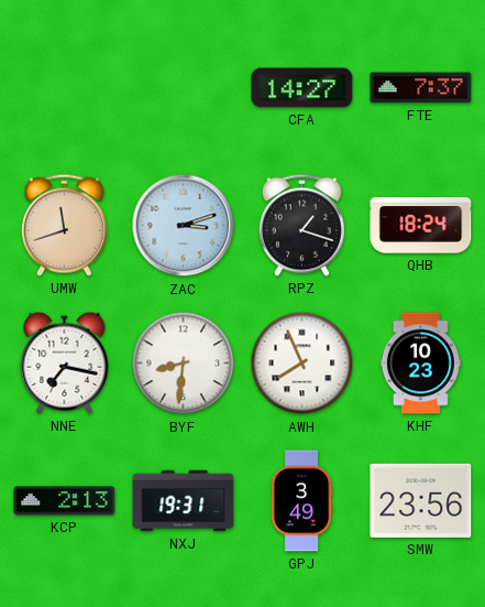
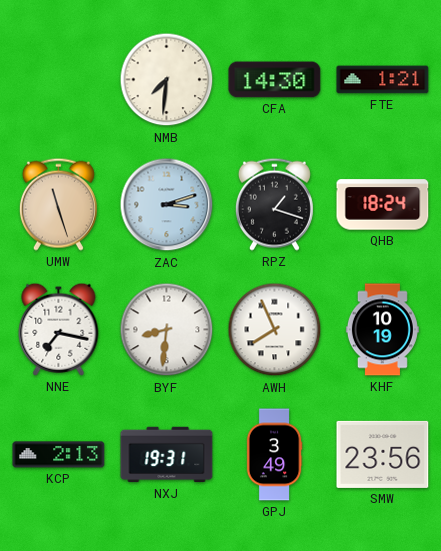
NMB: none -> 7:31
CFA: 14:27 -> 14:30
FTE: 7:37 -> 1:21
UMW: 11:42 -> 11:27
KHF: 10:23 -> 10:19
